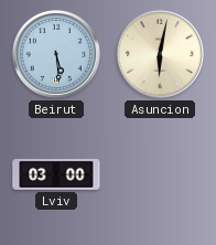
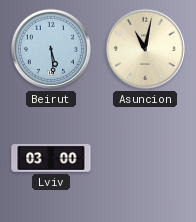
Asuncion: 6:02 -> 11:02
